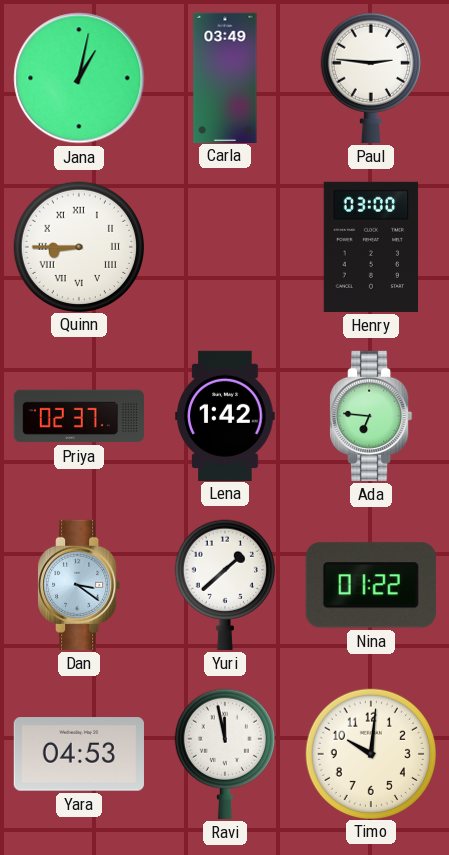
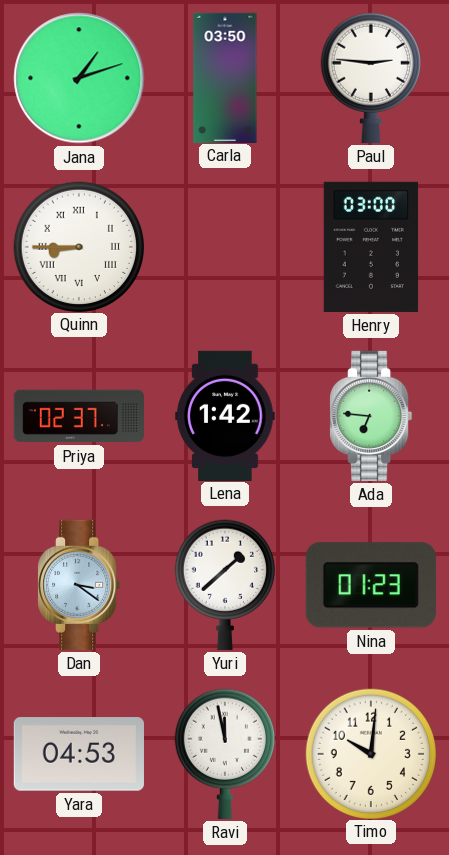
Jana: 1:02 -> 1:12
Carla: 03:49 -> 03:50
Nina: 01:22 -> 01:23
